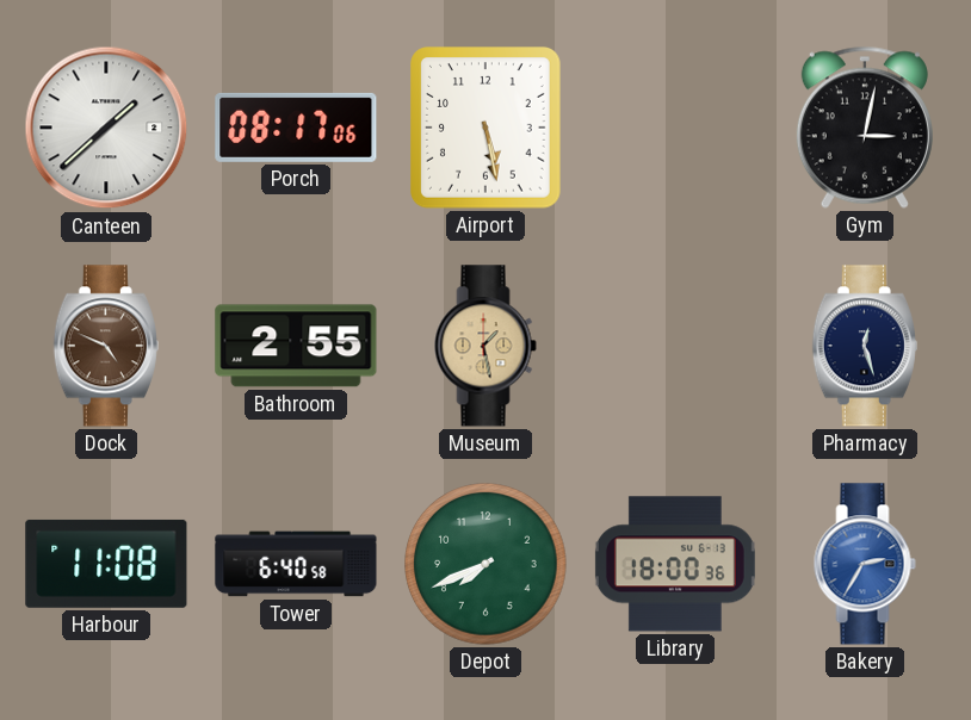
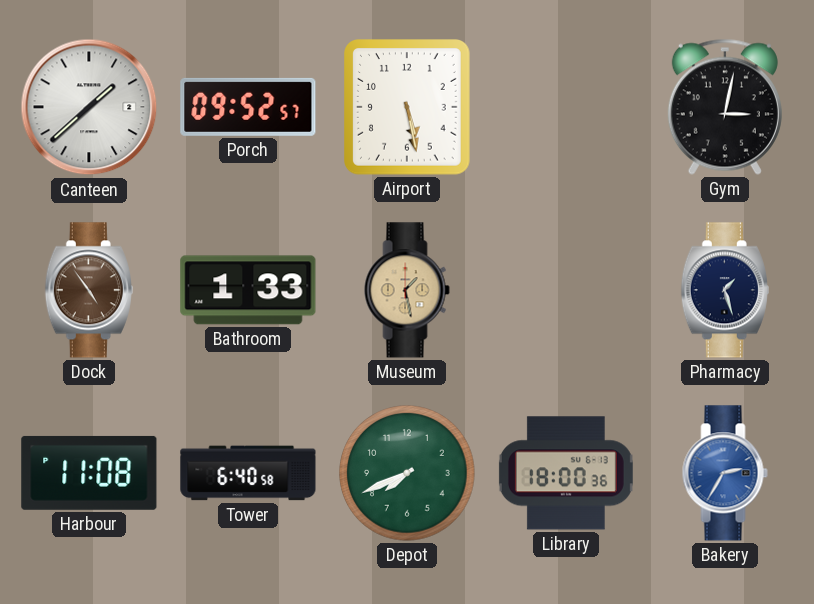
Porch: 08:17 -> 09:52
Dock: 4:49 -> 4:54
Bathroom: 2:55 -> 1:33
Pharmacy: 12:27 -> 1:27
